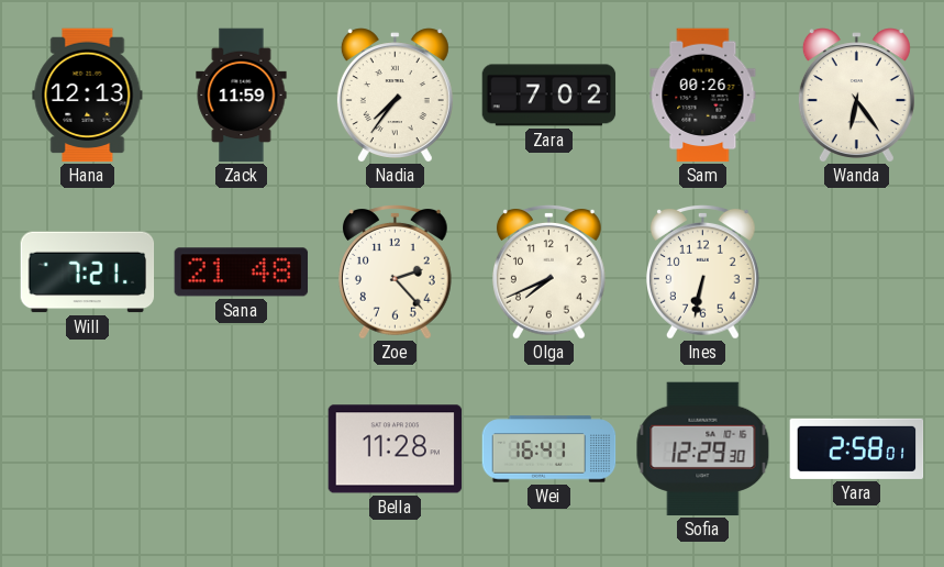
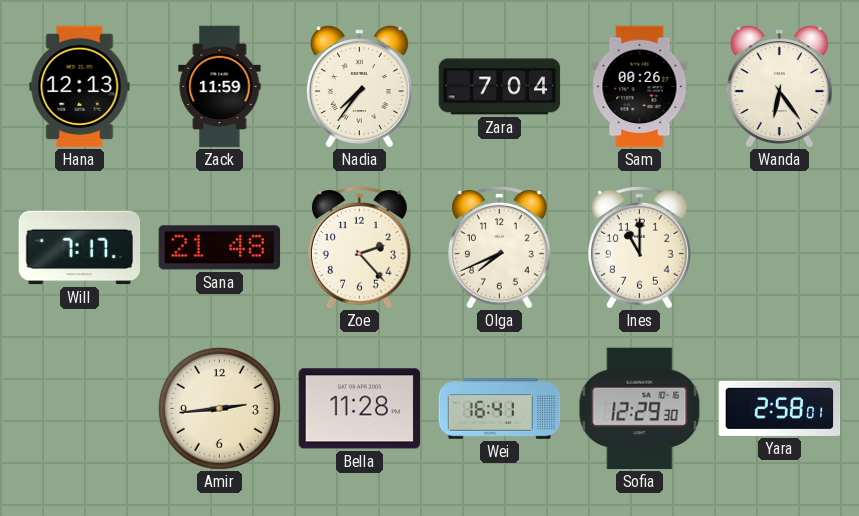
Zara: 7:02 -> 7:04
Will: 7:21 -> 7:17
Ines: 6:32 -> 11:00
Amir: none -> 2:44
